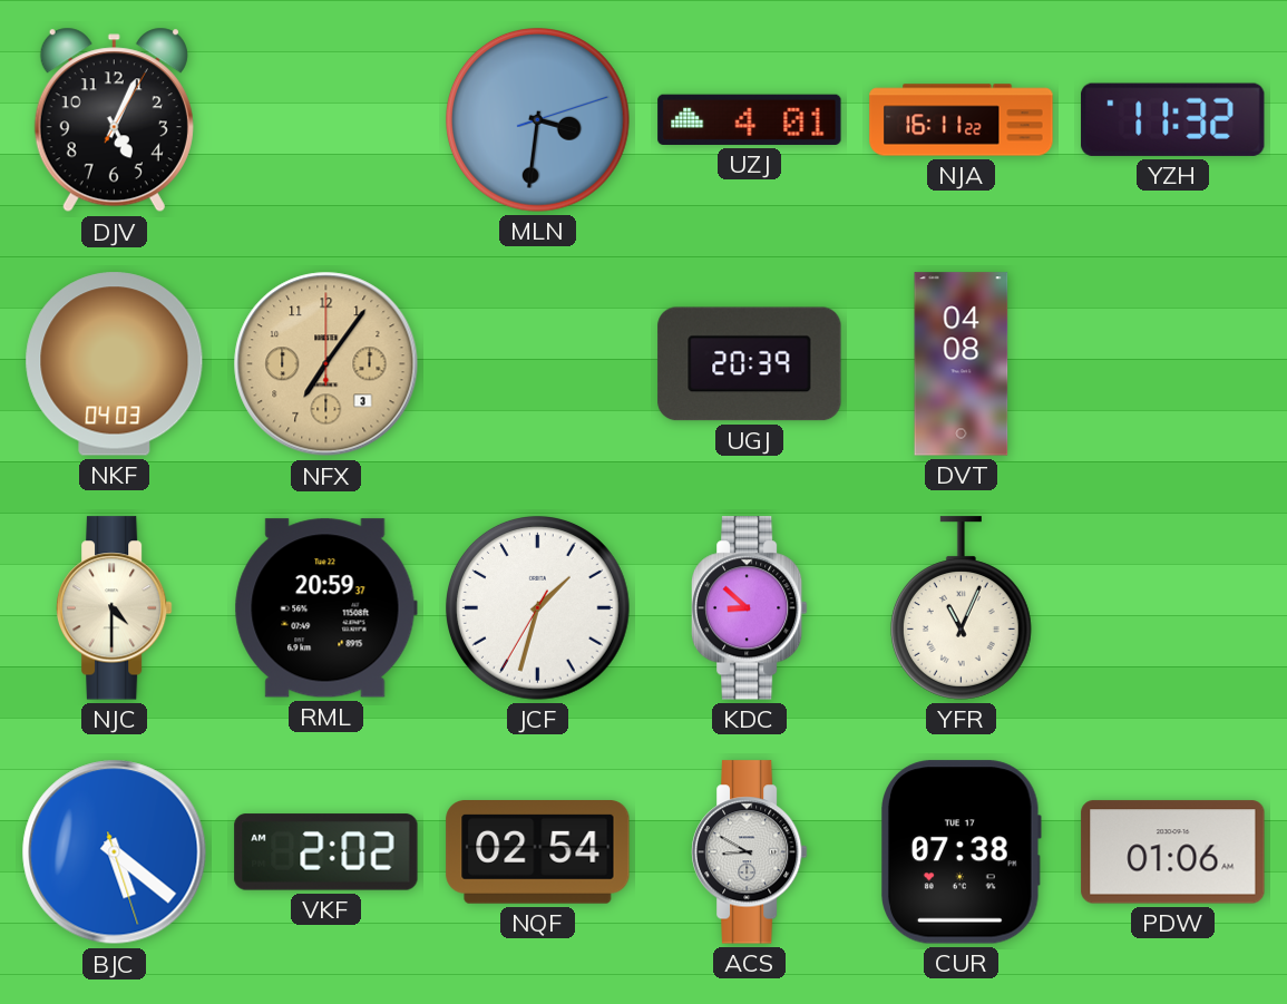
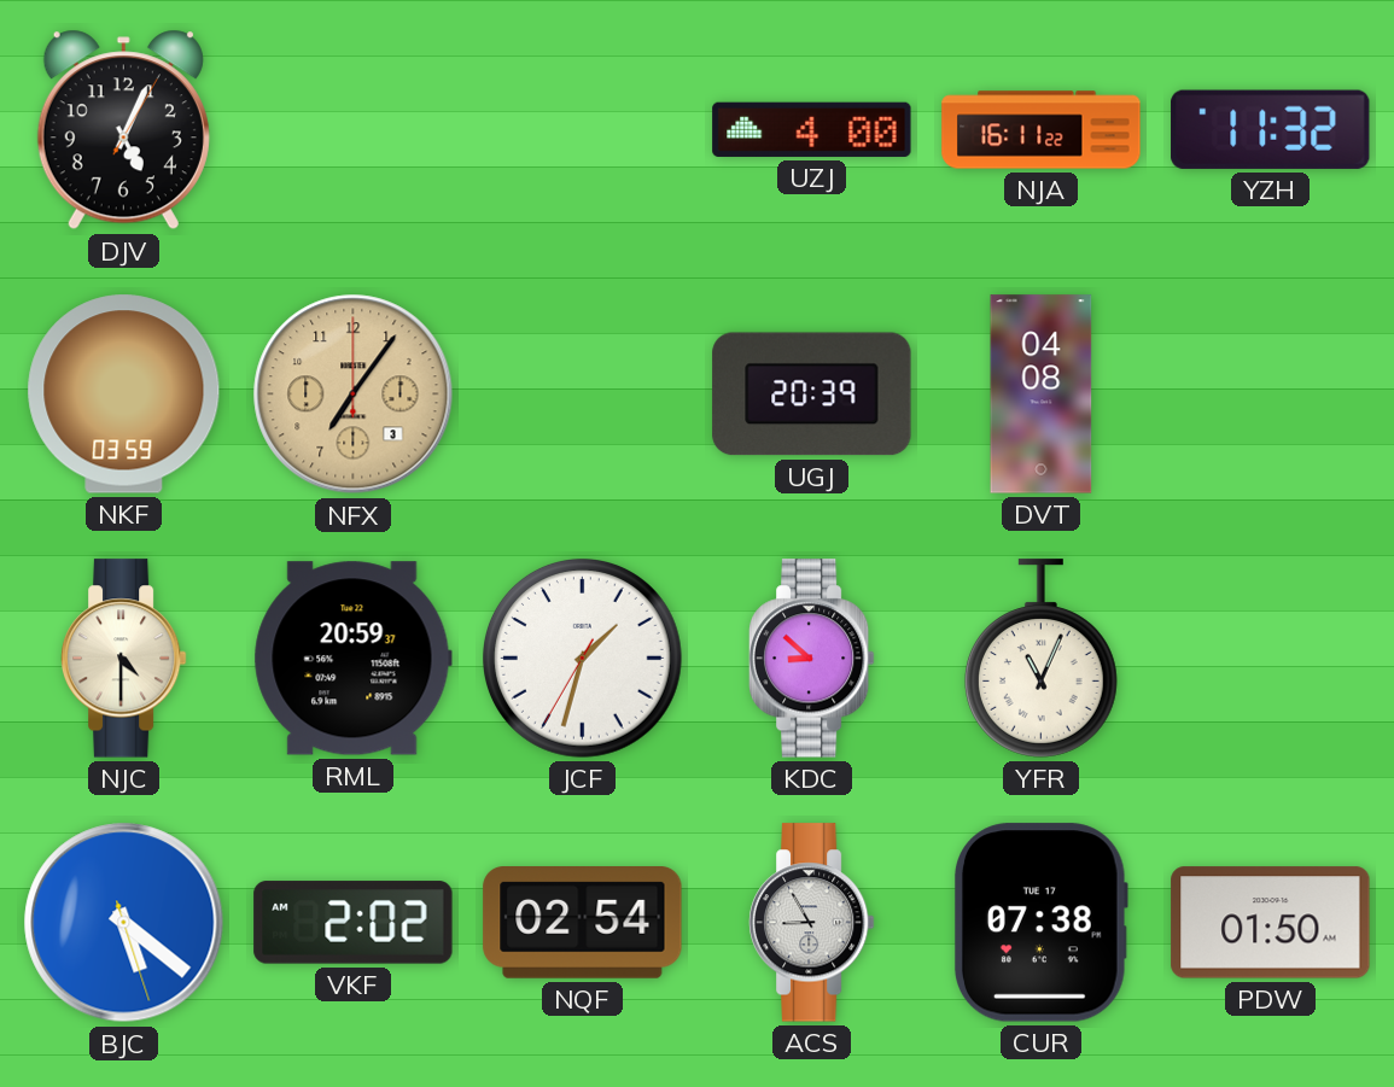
MLN: 3:31 -> none
UZJ: 4:01 -> 4:00
NKF: 04:03 -> 03:59
ACS: 8:50 -> 8:55
PDW: 01:06 -> 01:50
